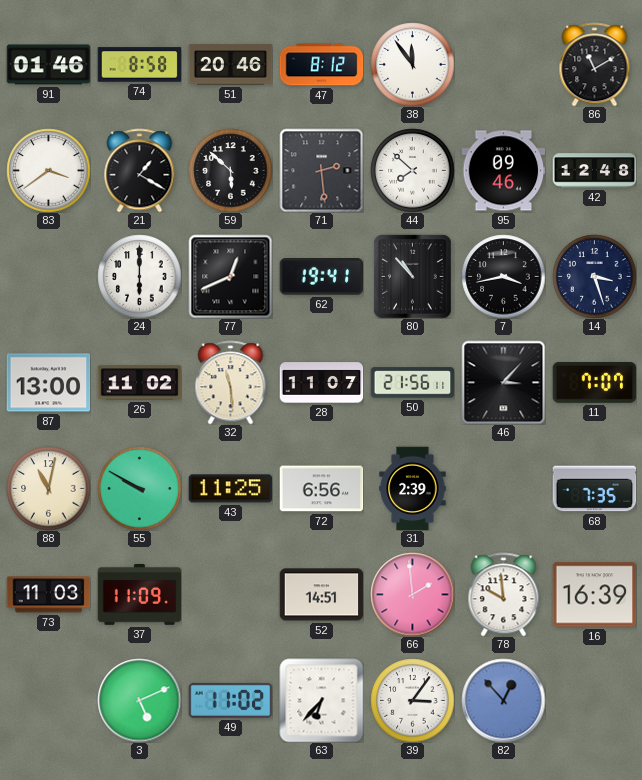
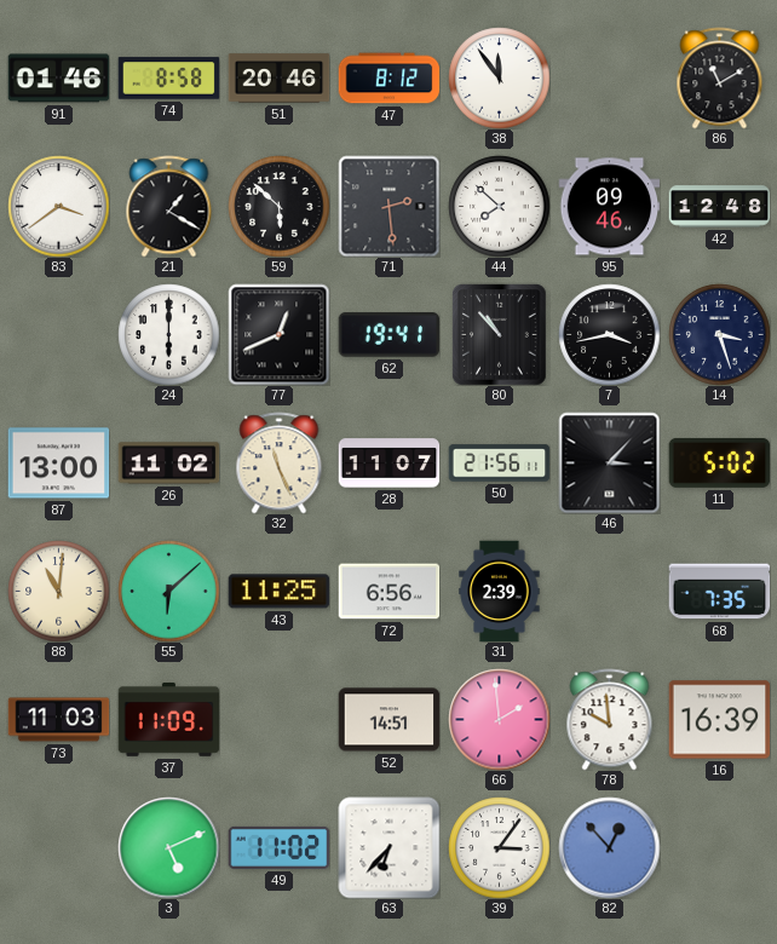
32: 11:29 -> 11:26
11: 7:07 -> 5:02
88: 11:02 -> 11:01
55: 9:50 -> 6:08
